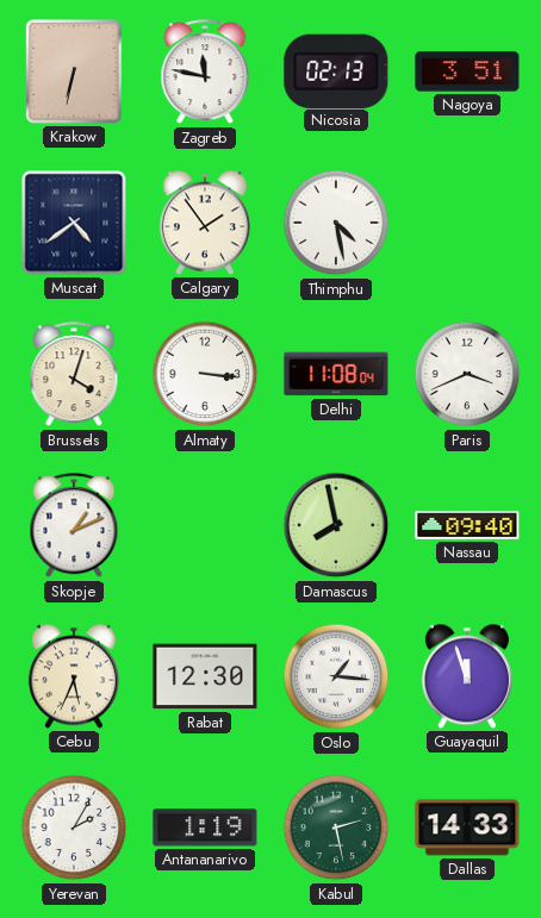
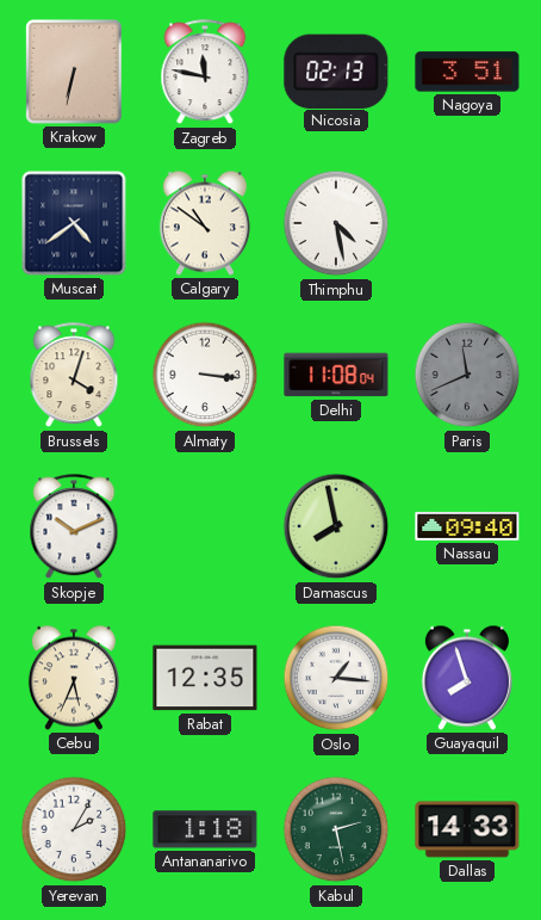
Calgary: 1:54 -> 10:51
Paris: 3:41 -> 11:41
Paris dial: white -> grey
Skopje: 1:11 -> 10:11
Rabat: 12:30 -> 12:35
Guayaquil: 11:57 -> 7:57
Antananarivo: 1:19 -> 1:18
